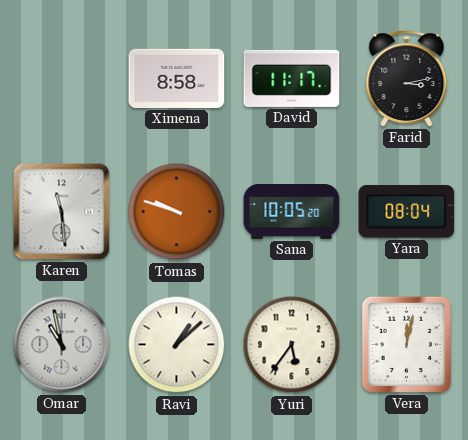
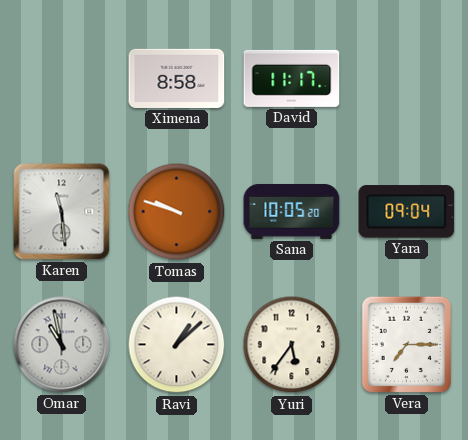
Farid: 3:13 -> none
Yara: 08:04 -> 09:04
Vera: 12:02 -> 7:15
